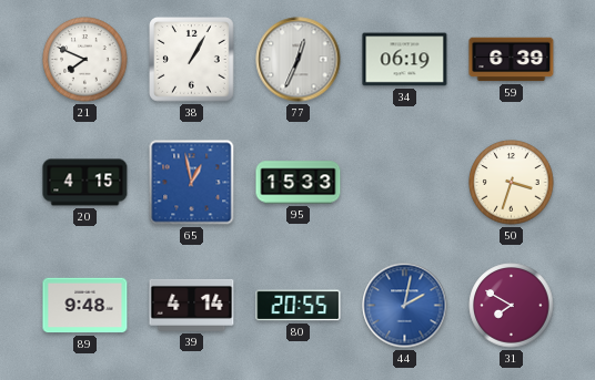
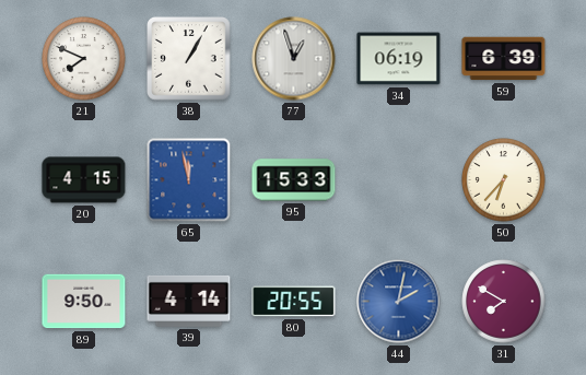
77: 12:34 -> 12:57
65: 12:58 -> 11:58
50: 3:33 -> 6:37
89: 9:48 -> 9:50
